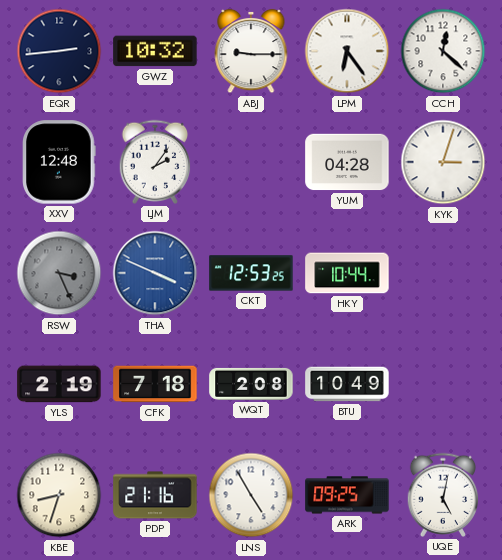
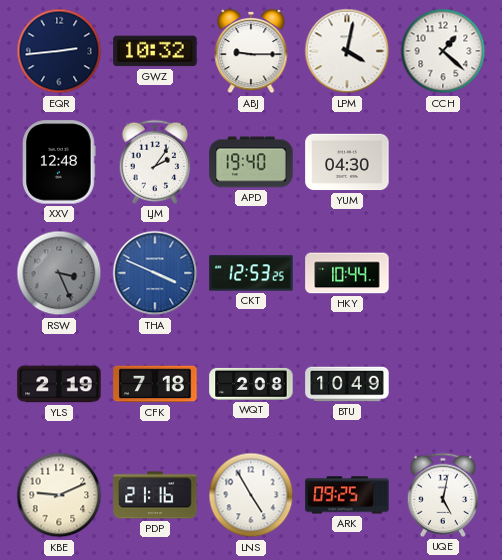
LPM: 6:24 -> 4:02
CCH: 12:22 -> 1:22
APD: none -> 19:40
YUM: 04:28 -> 04:30
KYK: 3:03 -> none
KBE: 8:33 -> 9:11
